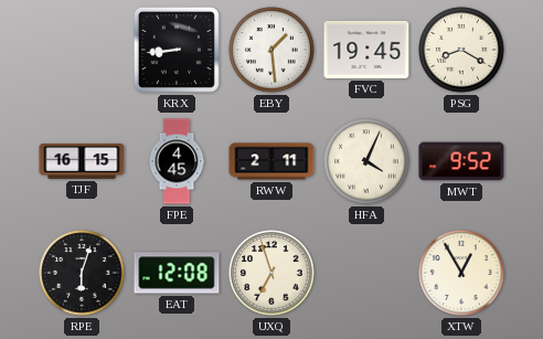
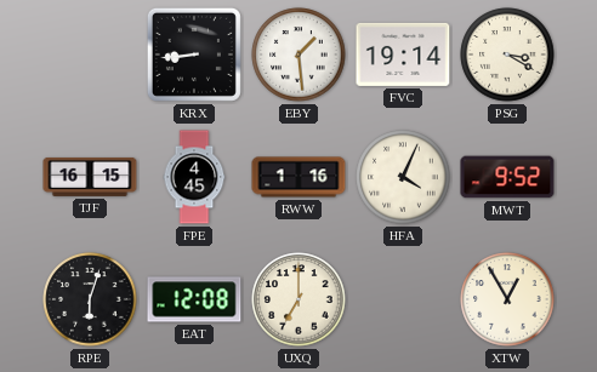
FVC: 19:45 -> 19:14
PSG: 8:20 -> 3:20
RWW: 2:11 -> 1:16
UXQ: 6:57 -> 7:00
